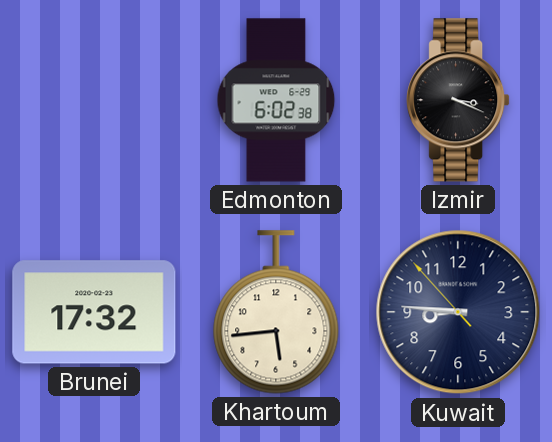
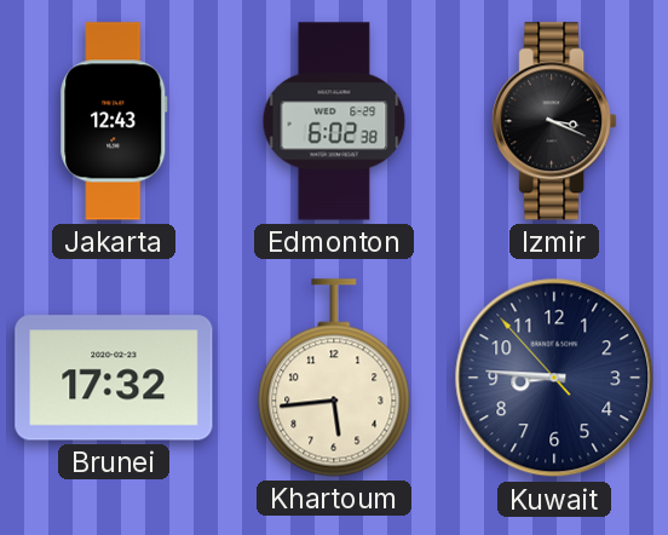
Jakarta: none -> 12:43
